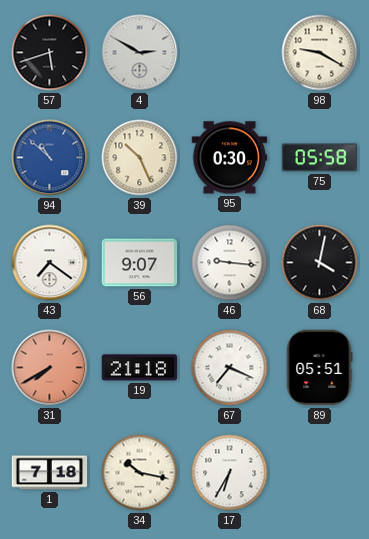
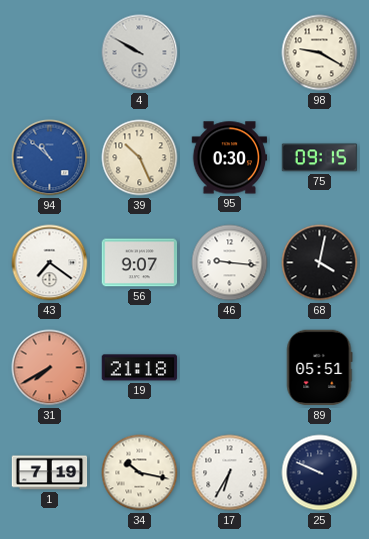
57: 5:42 -> none
4: 2:50 -> 9:50
75: 05:58 -> 09:15
67: 7:19 -> none
1: 7:18 -> 7:19
25: none -> 9:49
